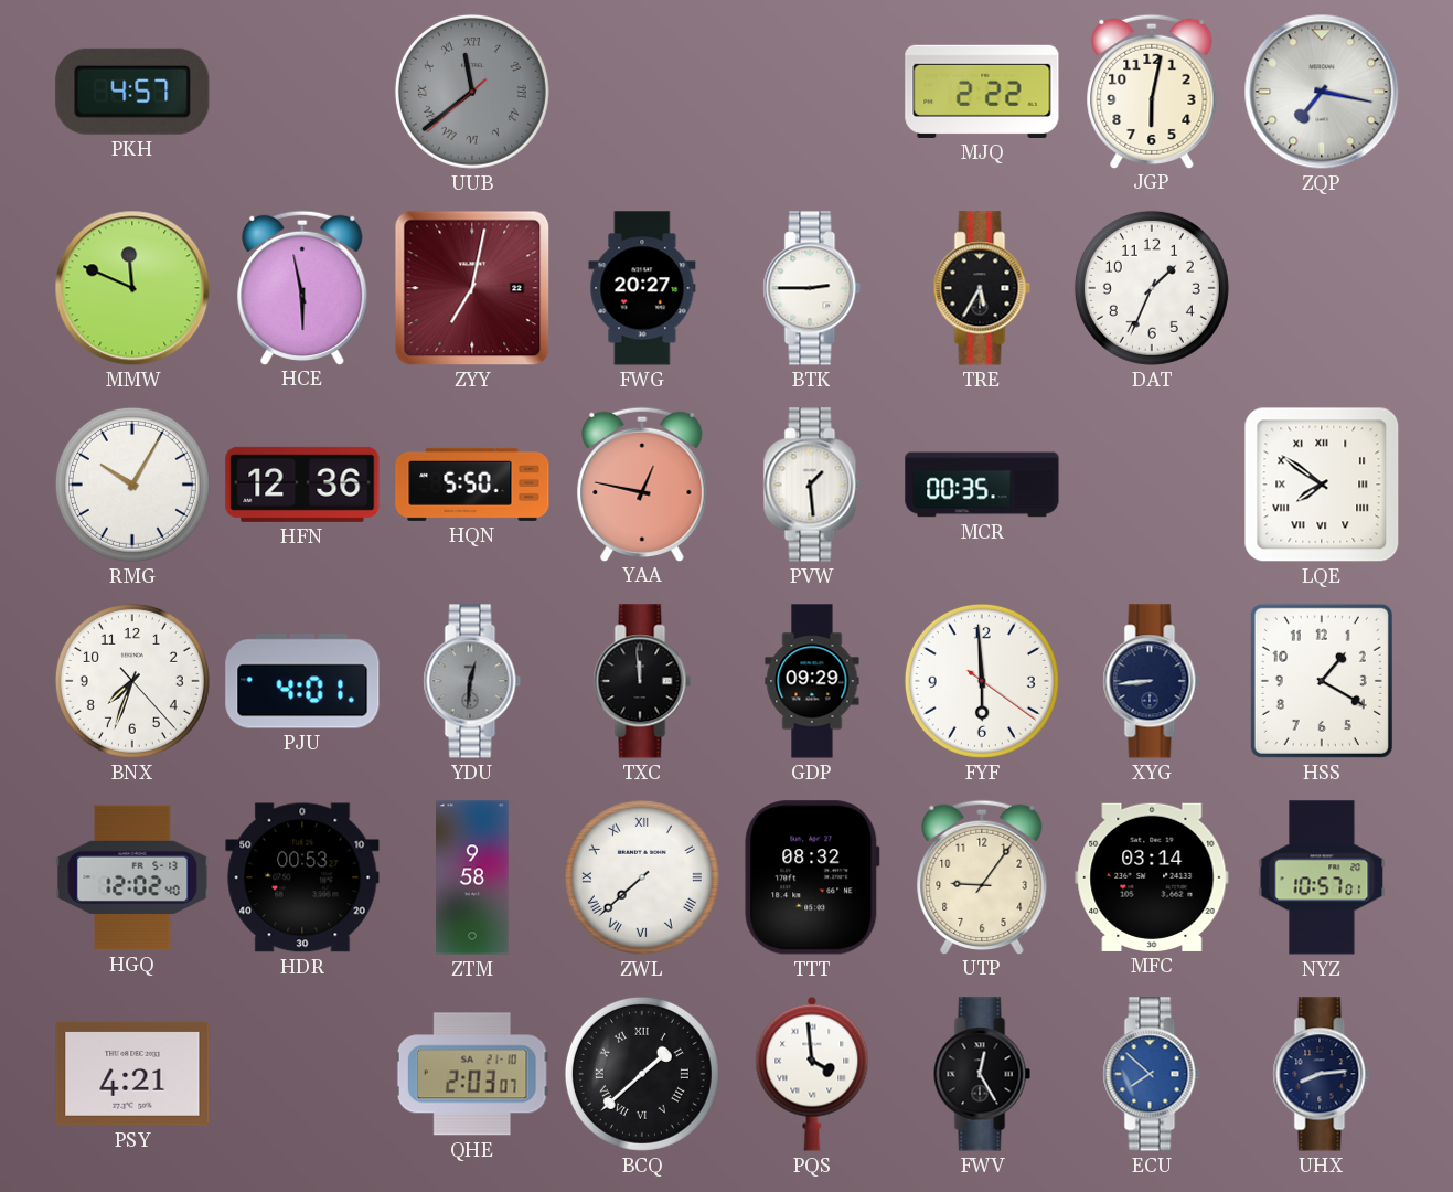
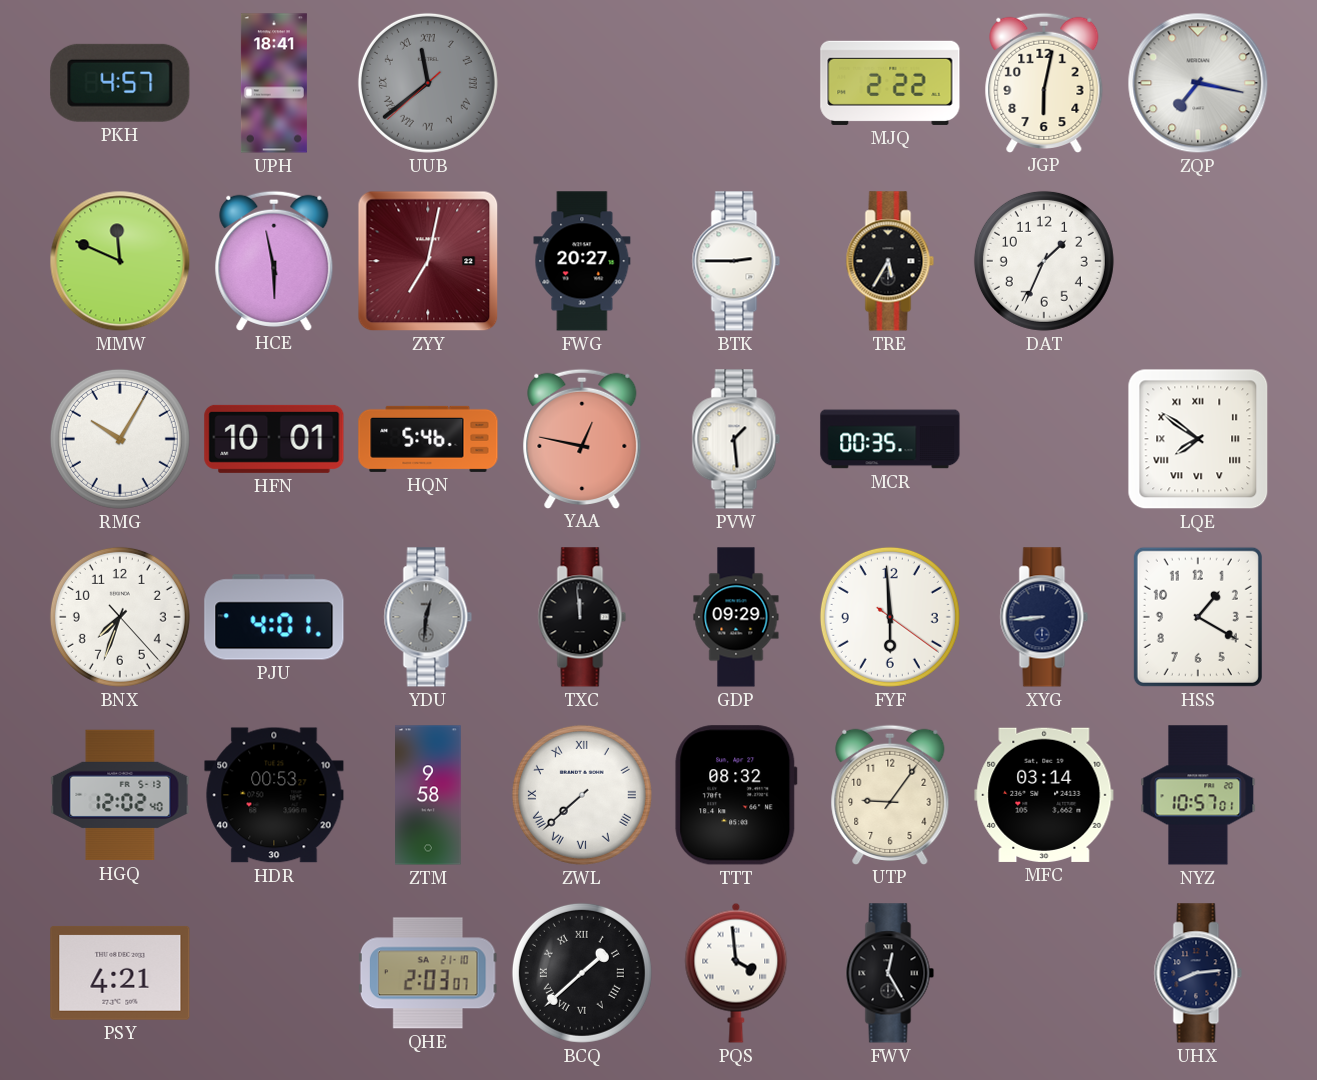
UPH: none -> 18:41
HFN: 12:36 -> 10:01
HQN: 5:50 -> 5:46
ECU: 7:52 -> none
